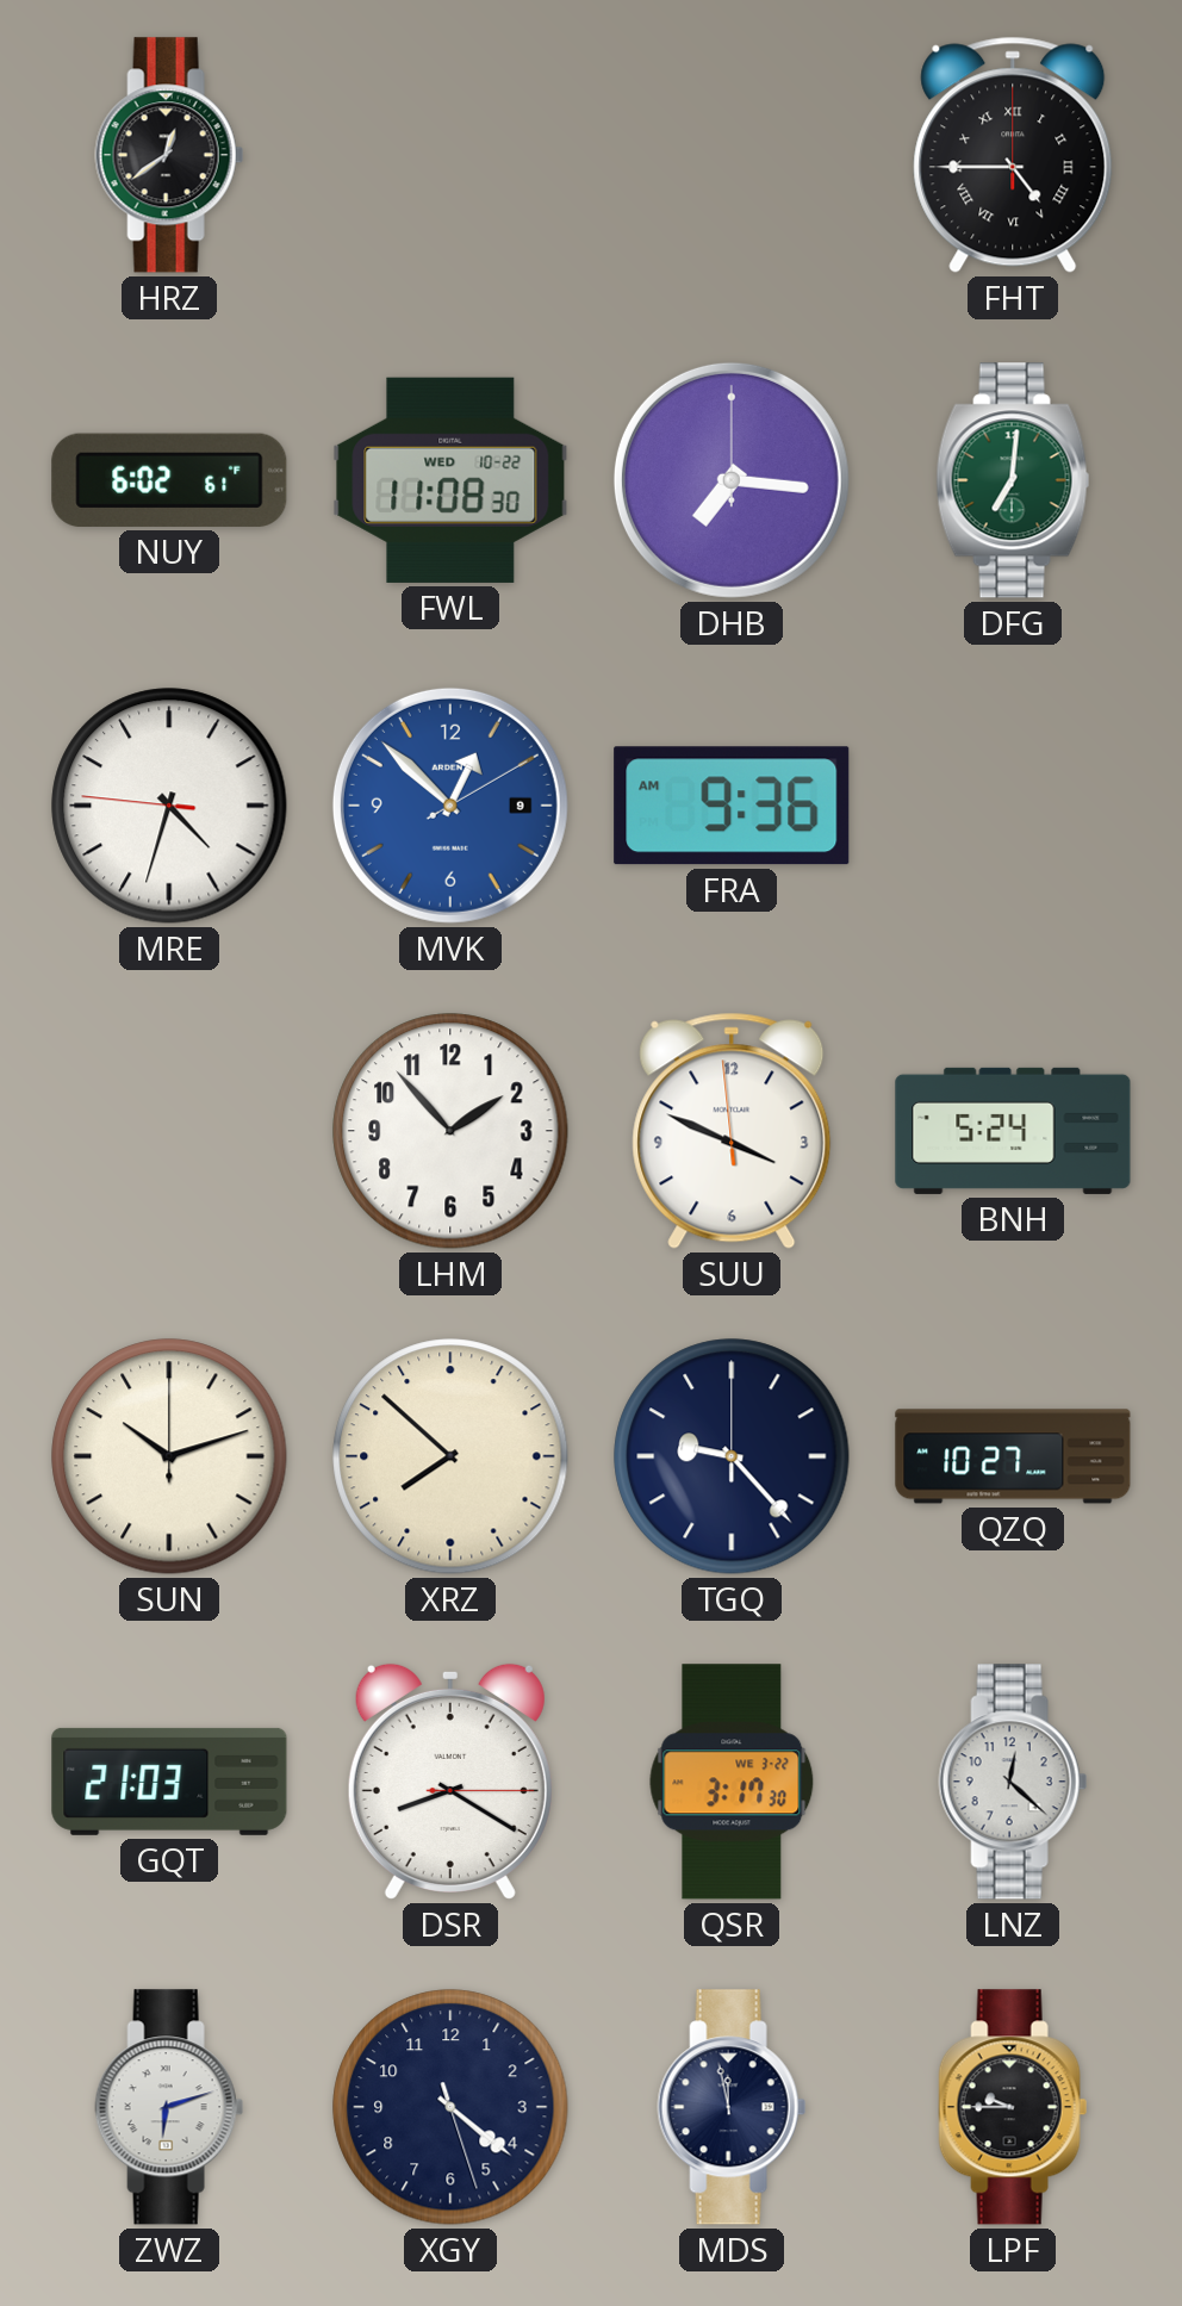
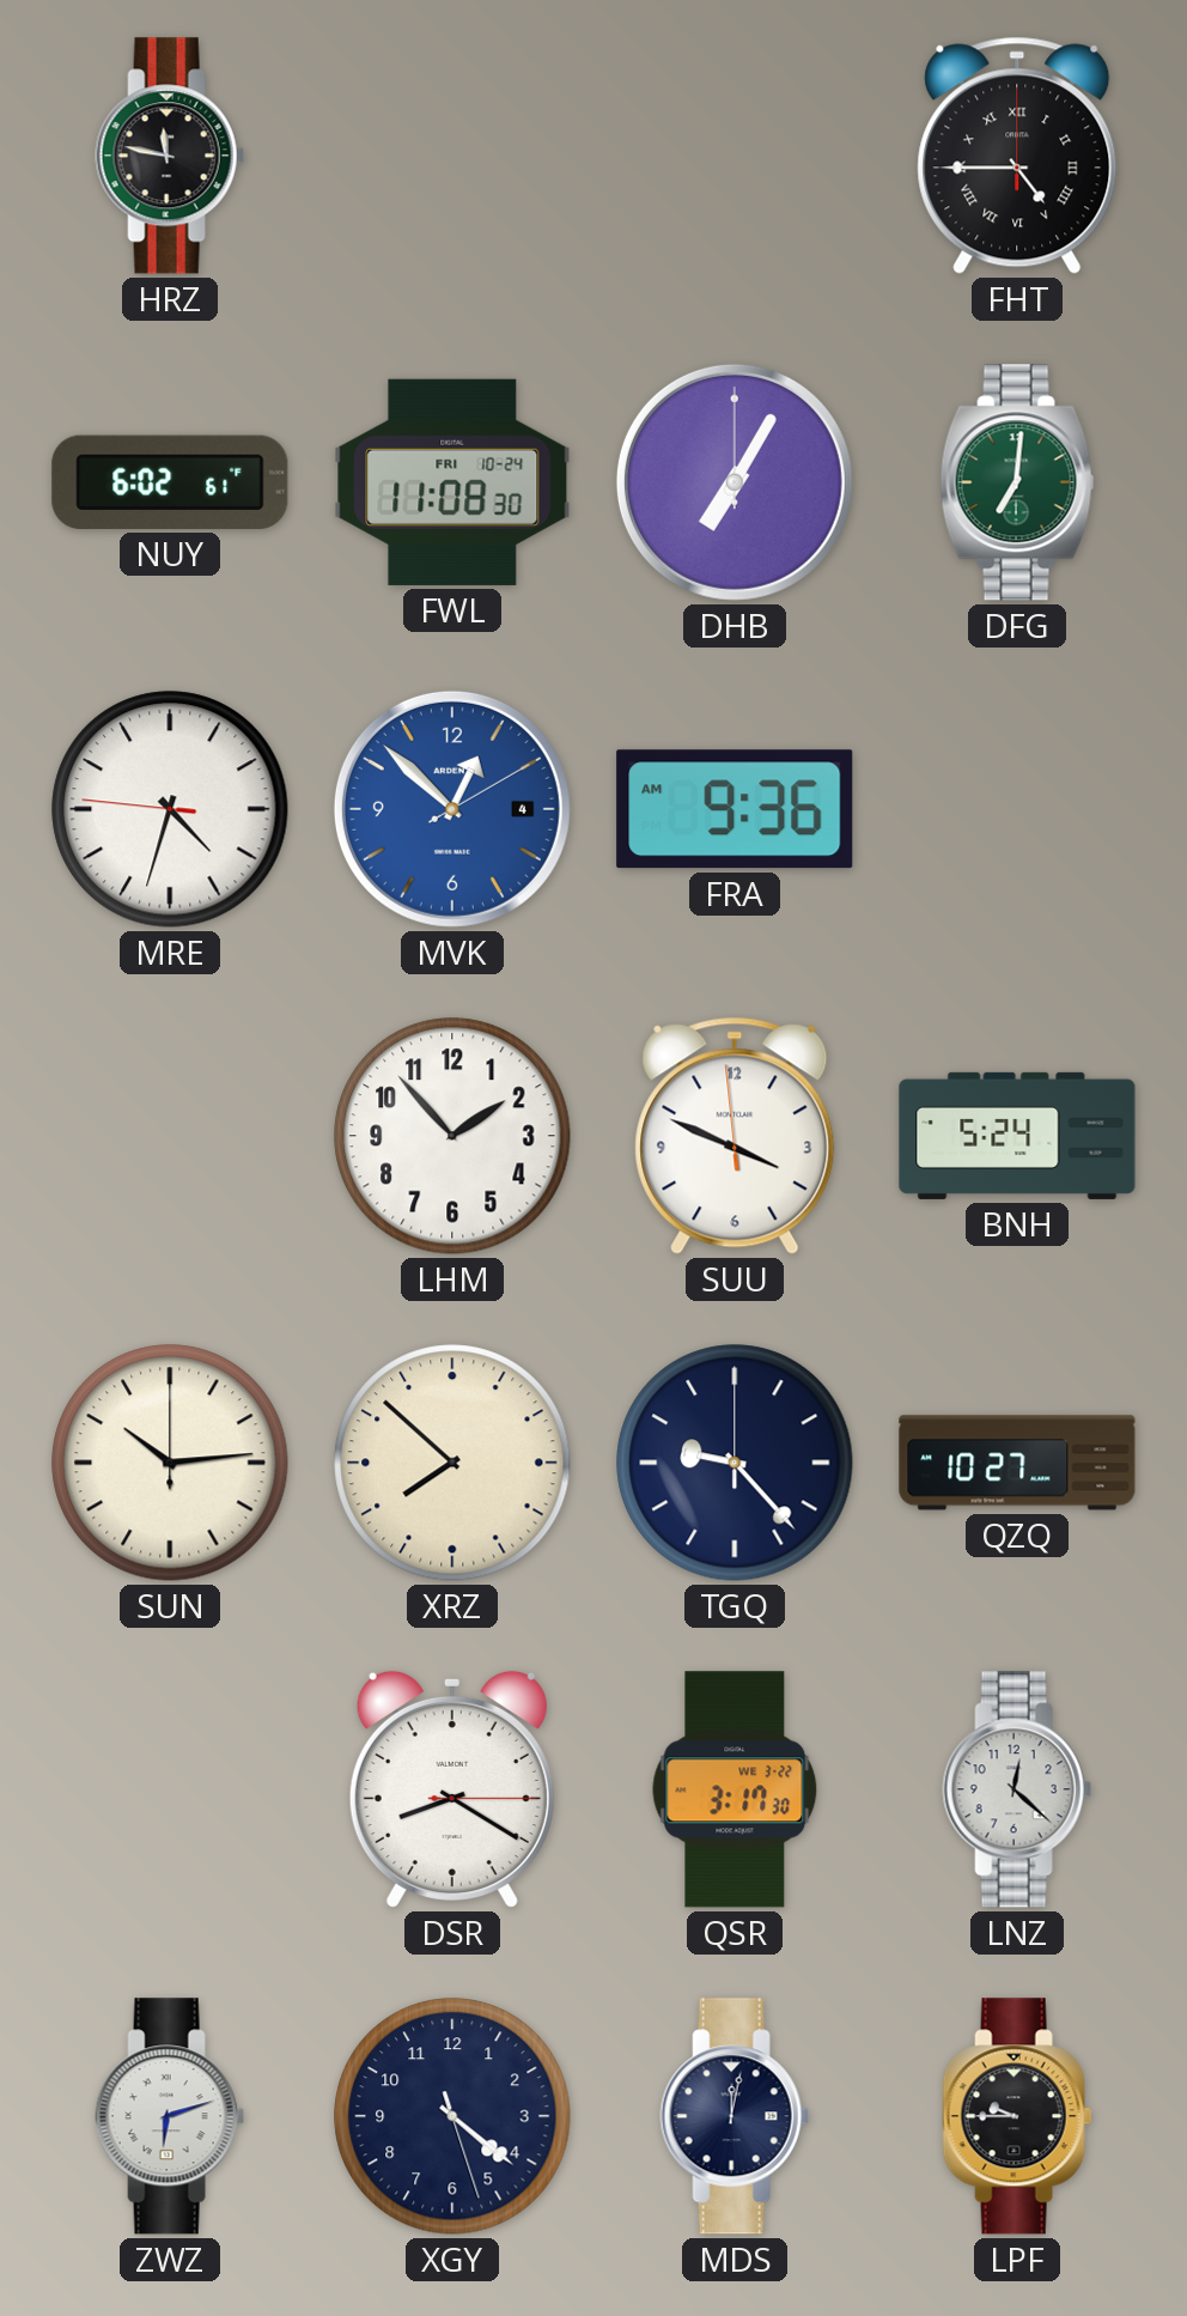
HRZ: 12:39 -> 11:47
FWL date: WED 10-22 -> FRI 10-24
DHB: 7:16 -> 7:05
MVK date: 9 -> 4
SUN: 10:12 -> 10:14
GQT: 21:03 -> none
MDS: 11:58 -> 12:02
